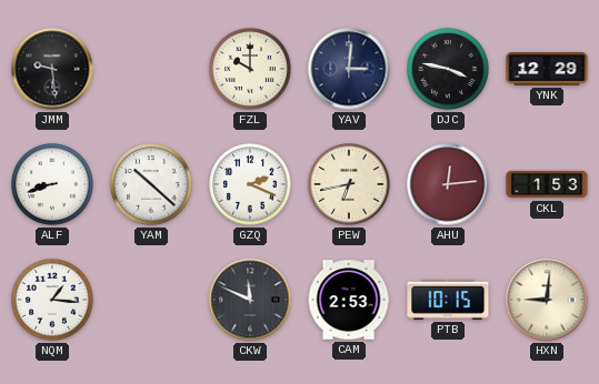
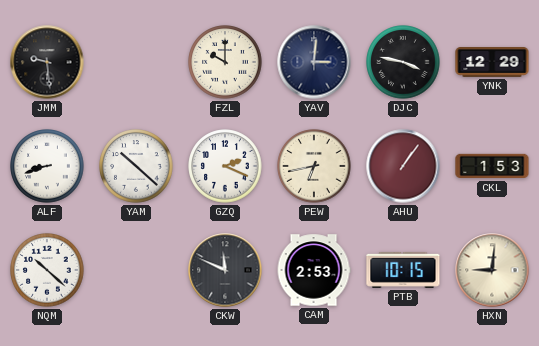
AHU: 12:14 -> 1:06
NQM: 1:16 -> 10:22
